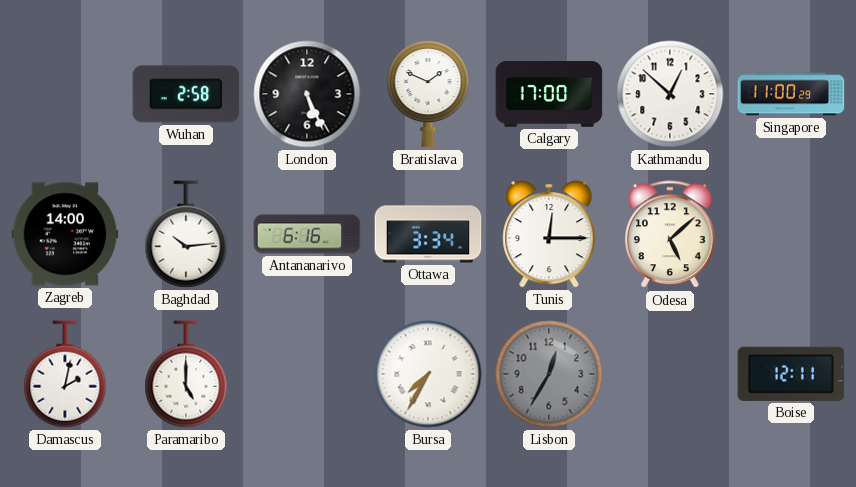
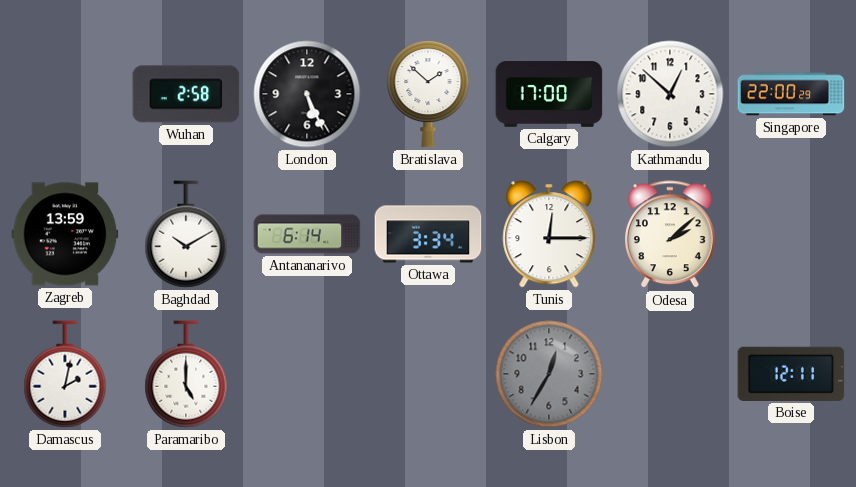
Bratislava: 1:49 -> 1:52
Singapore: 11:00 -> 22:00
Zagreb: 14:00 -> 13:59
Baghdad: 10:14 -> 10:10
Antananarivo: 6:16 -> 6:14
Odesa: 5:08 -> 2:08
Bursa: 7:35 -> none
